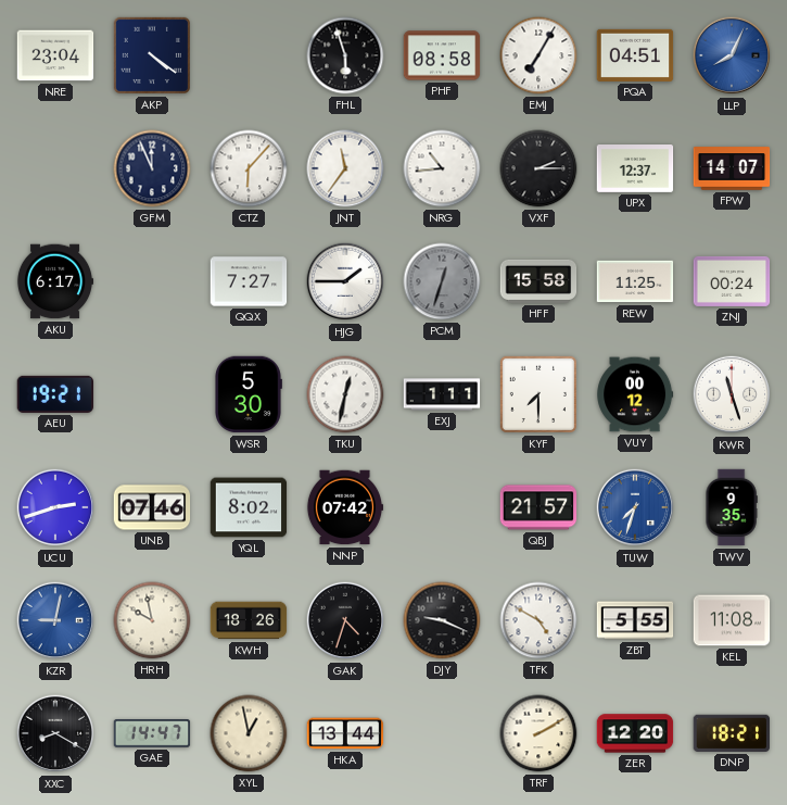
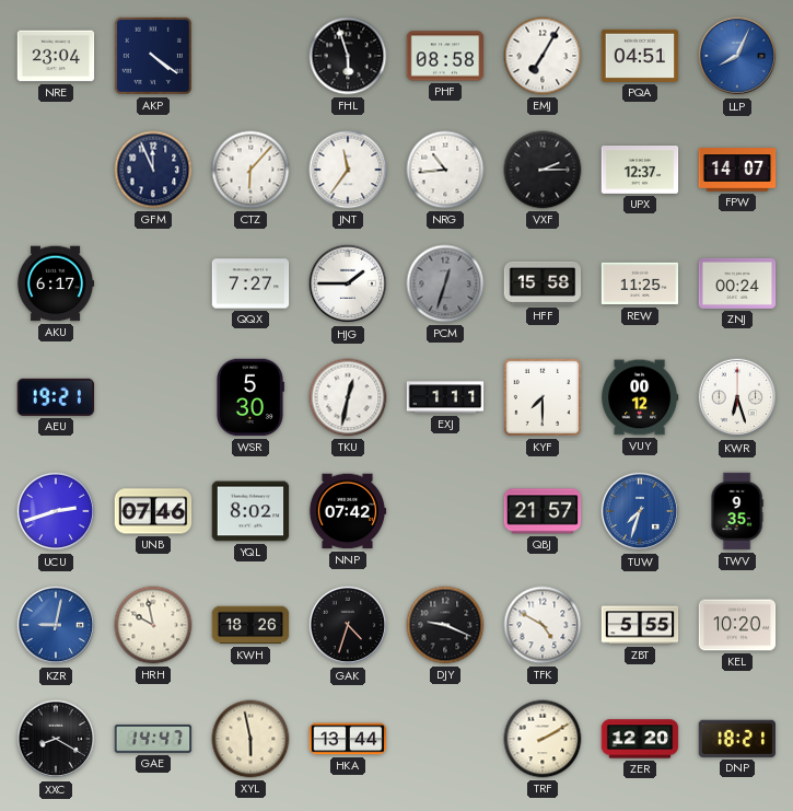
KWR: 11:27 -> 6:27
KEL: 11:08 -> 10:20
XYL: 12:58 -> 5:58
